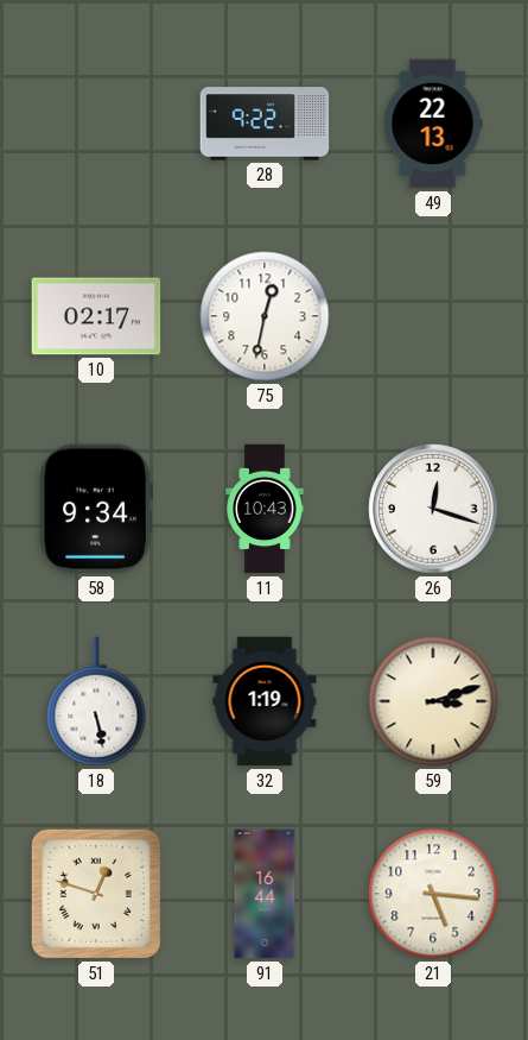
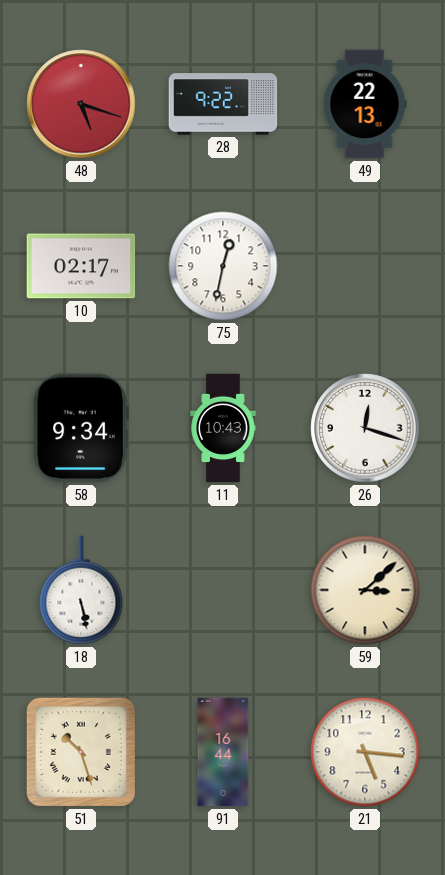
48: none -> 5:18
32: 1:19 -> none
59: 3:12 -> 3:08
51: 12:48 -> 10:27
